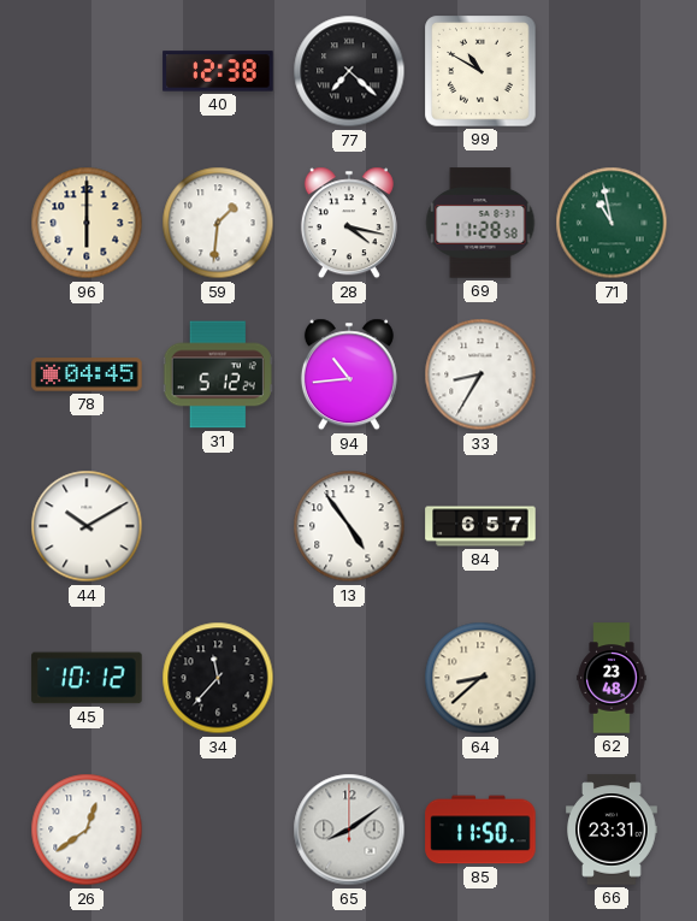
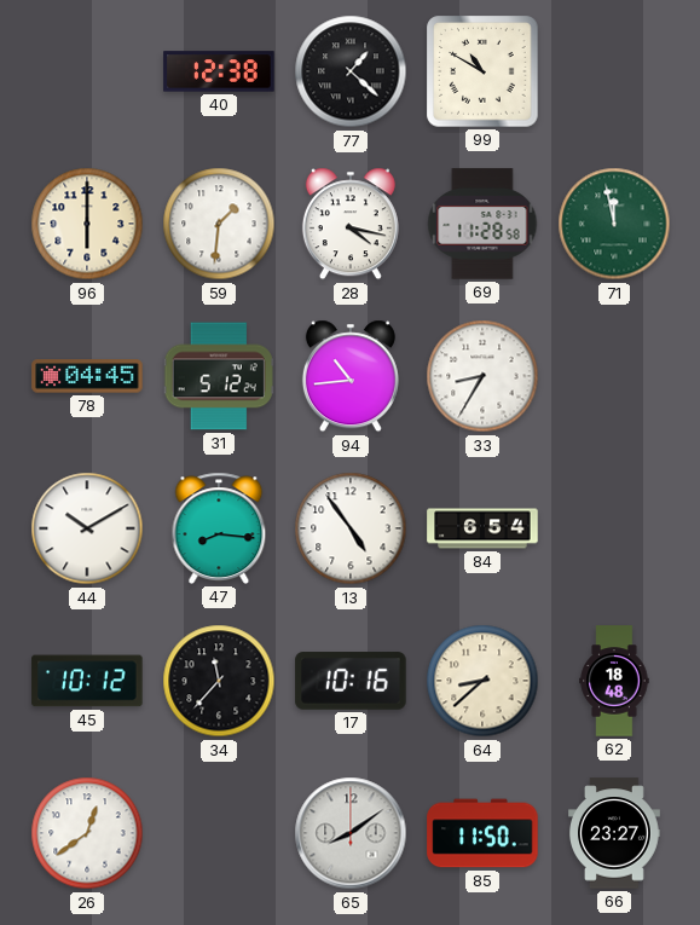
77: 7:22 -> 1:22
71: 10:58 -> 11:58
47: none -> 8:16
84: 6:57 -> 6:54
17: none -> 10:16
62: 23:48 -> 18:48
66: 23:31 -> 23:27
